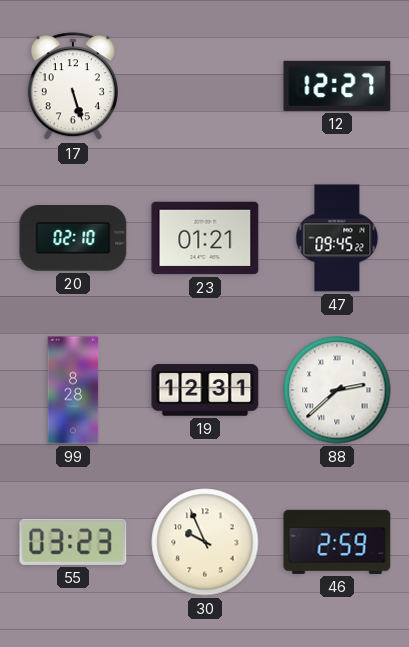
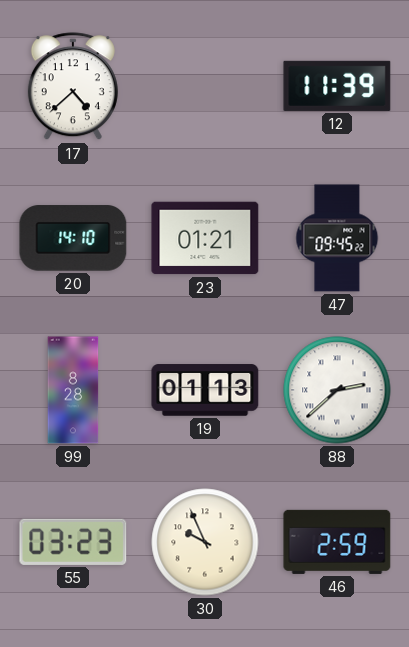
17: 5:27 -> 4:38
12: 12:27 -> 11:39
20: 02:10 -> 14:10
19: 12:31 -> 01:13
